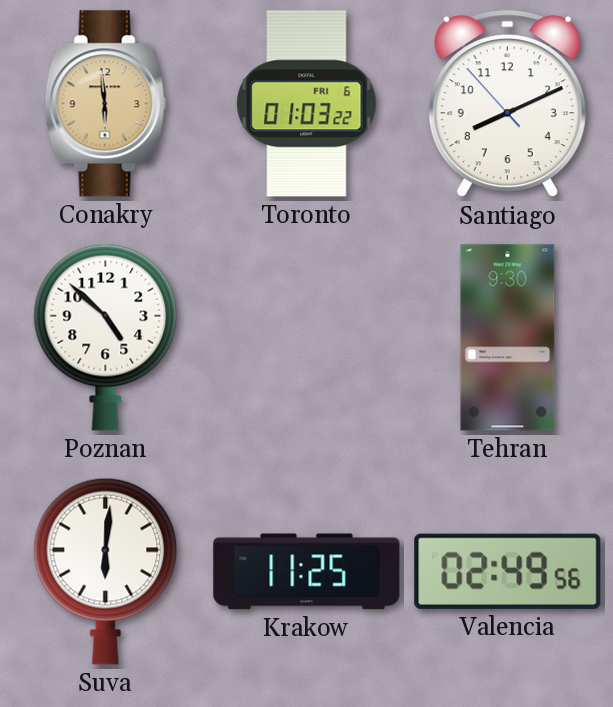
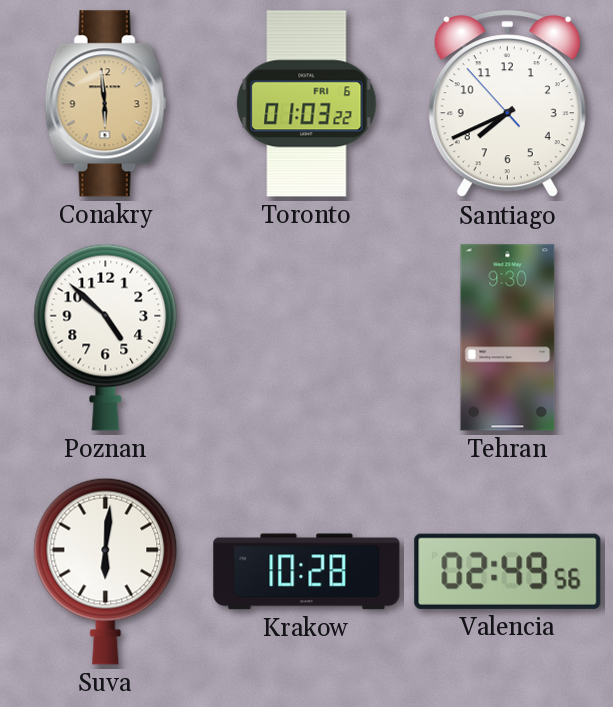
Santiago: 8:10 -> 7:40
Krakow: 11:25 -> 10:28
